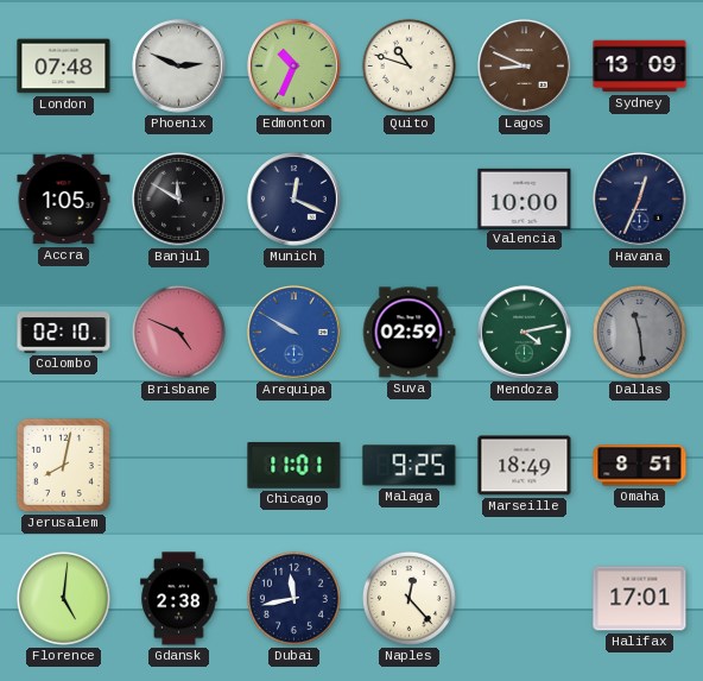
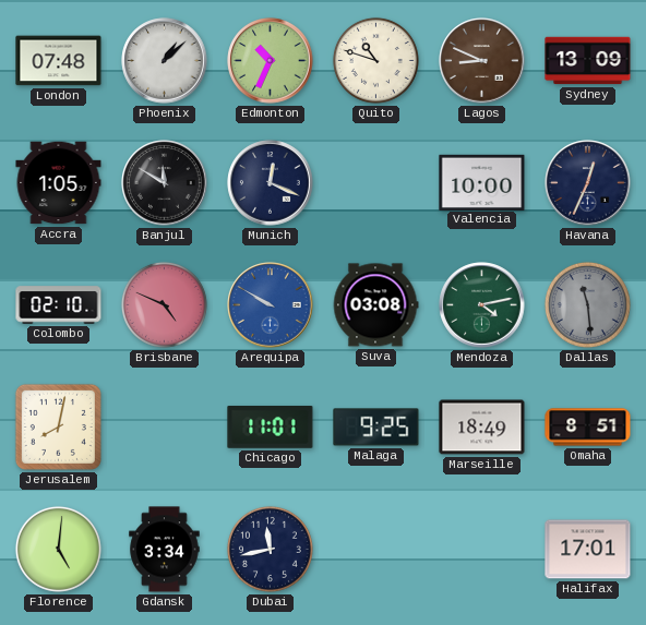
Phoenix: 2:49 -> 1:08
Suva: 02:59 -> 03:08
Gdansk: 2:38 -> 3:34
Naples: 12:23 -> none
